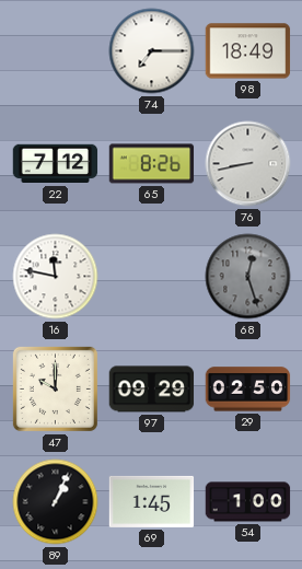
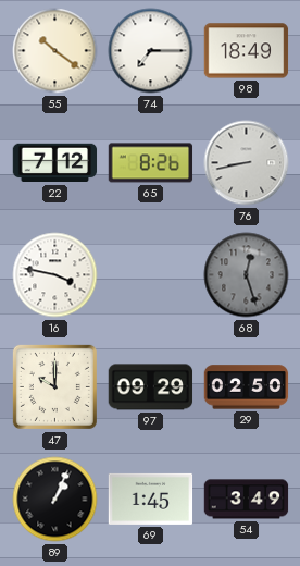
55: none -> 10:21
16: 11:47 -> 3:47
54: 1:00 -> 3:49
